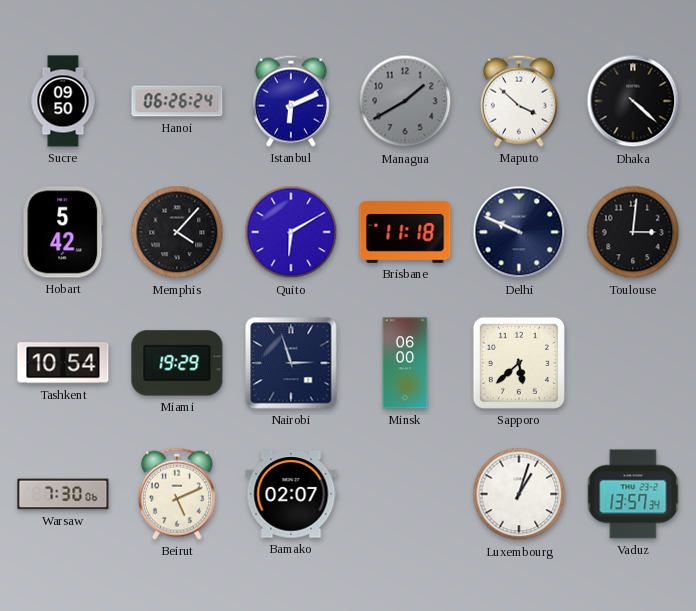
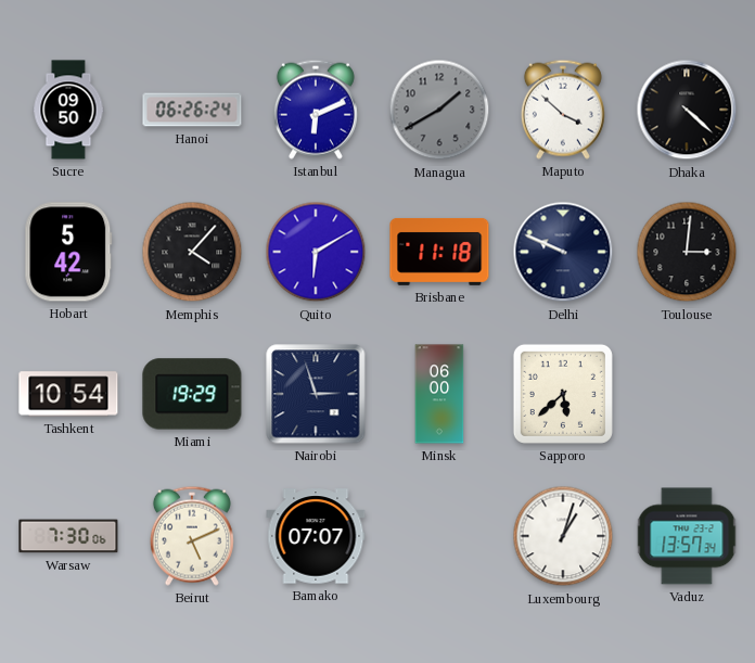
Bamako: 02:07 -> 07:07
